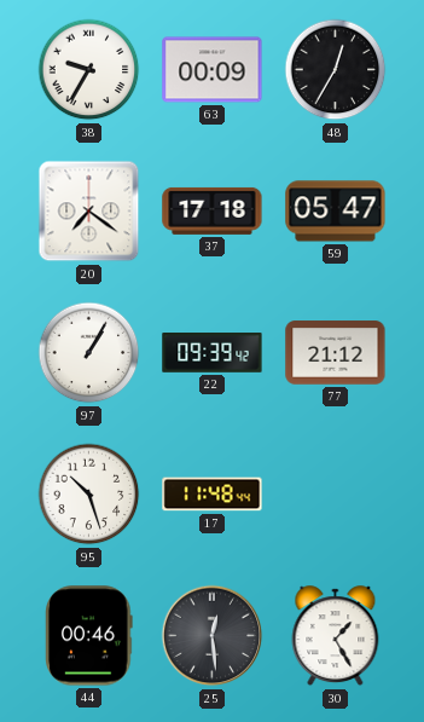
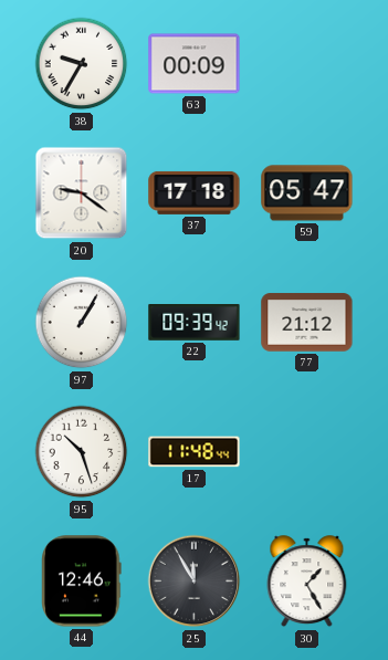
48: 12:35 -> none
20: 7:21 -> 9:21
44: 00:46 -> 12:46
25: 12:29 -> 11:55
